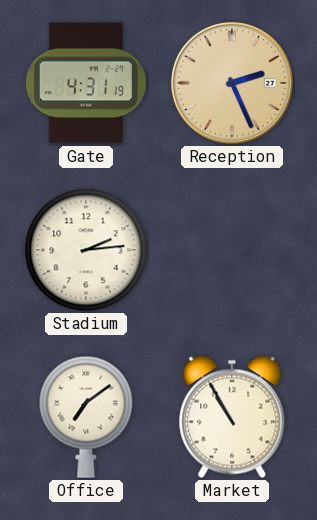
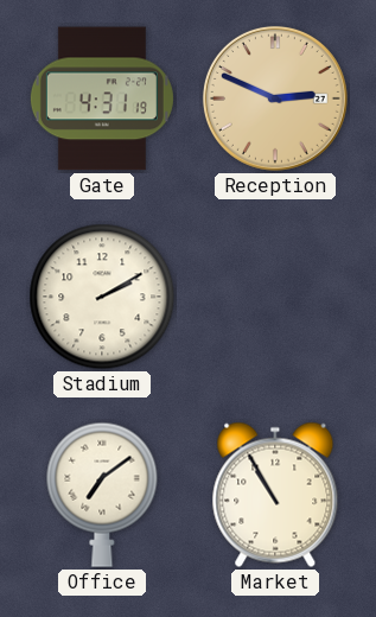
Reception: 2:26 -> 2:49
Stadium: 2:14 -> 2:10
